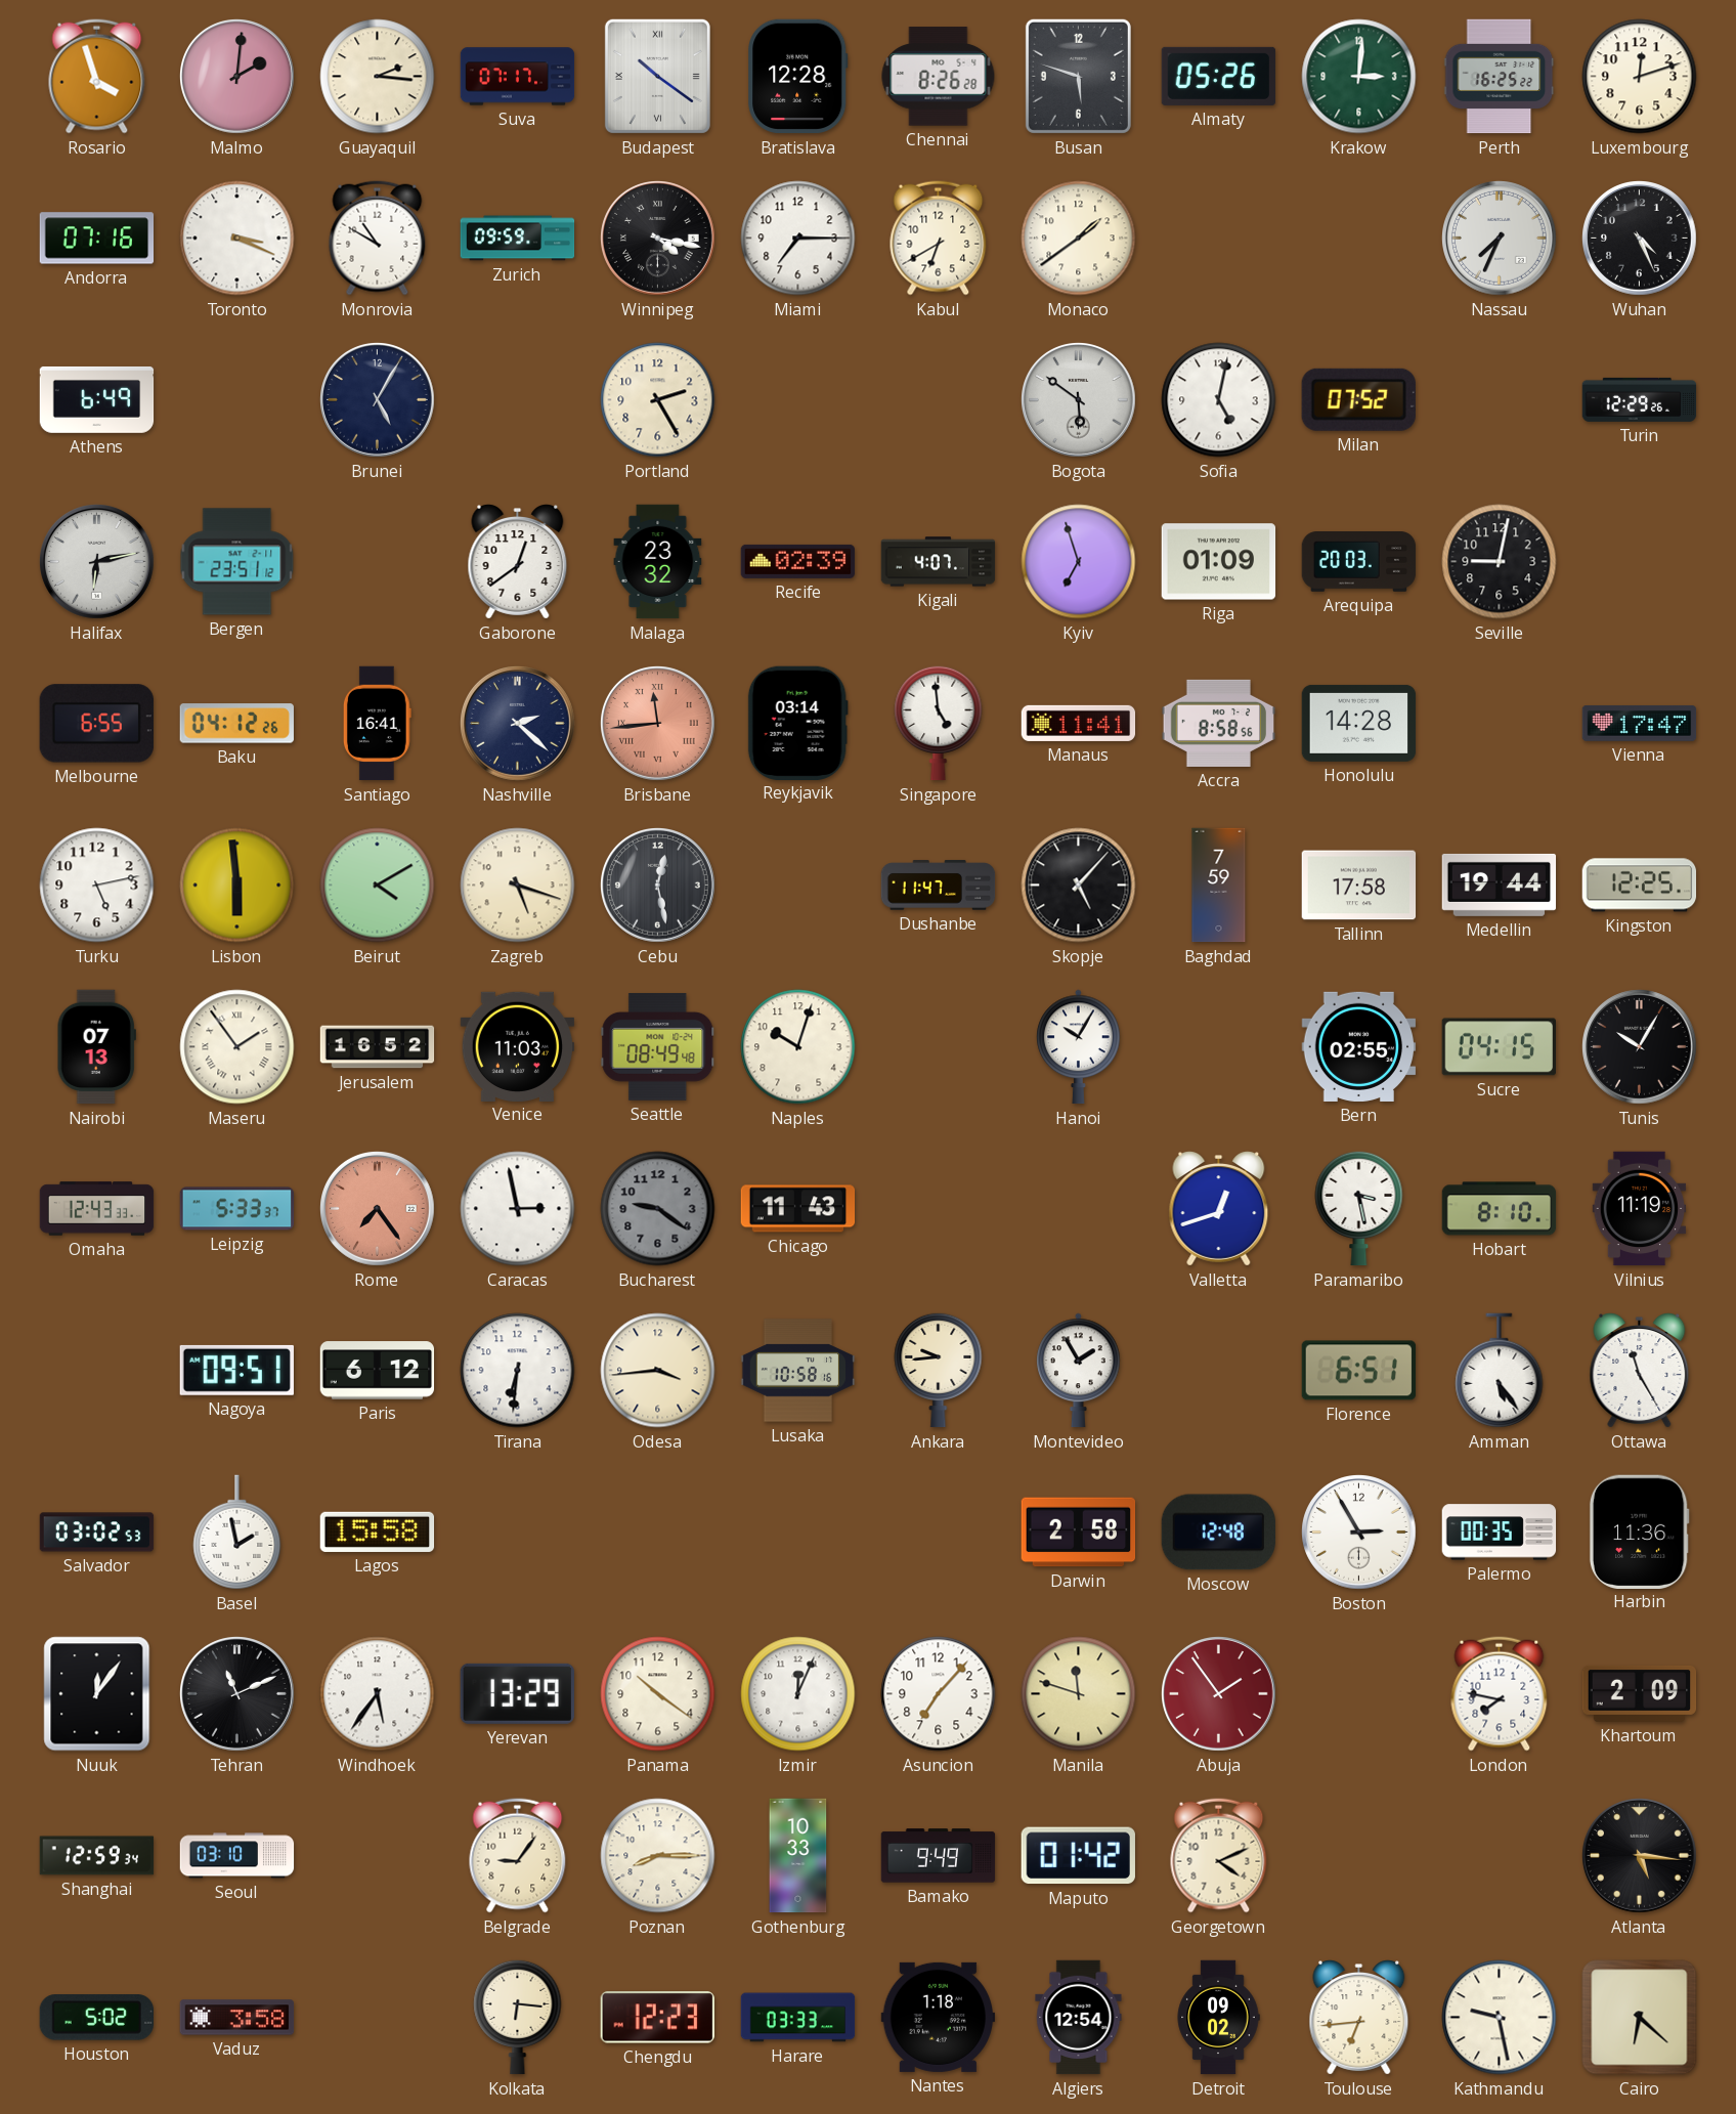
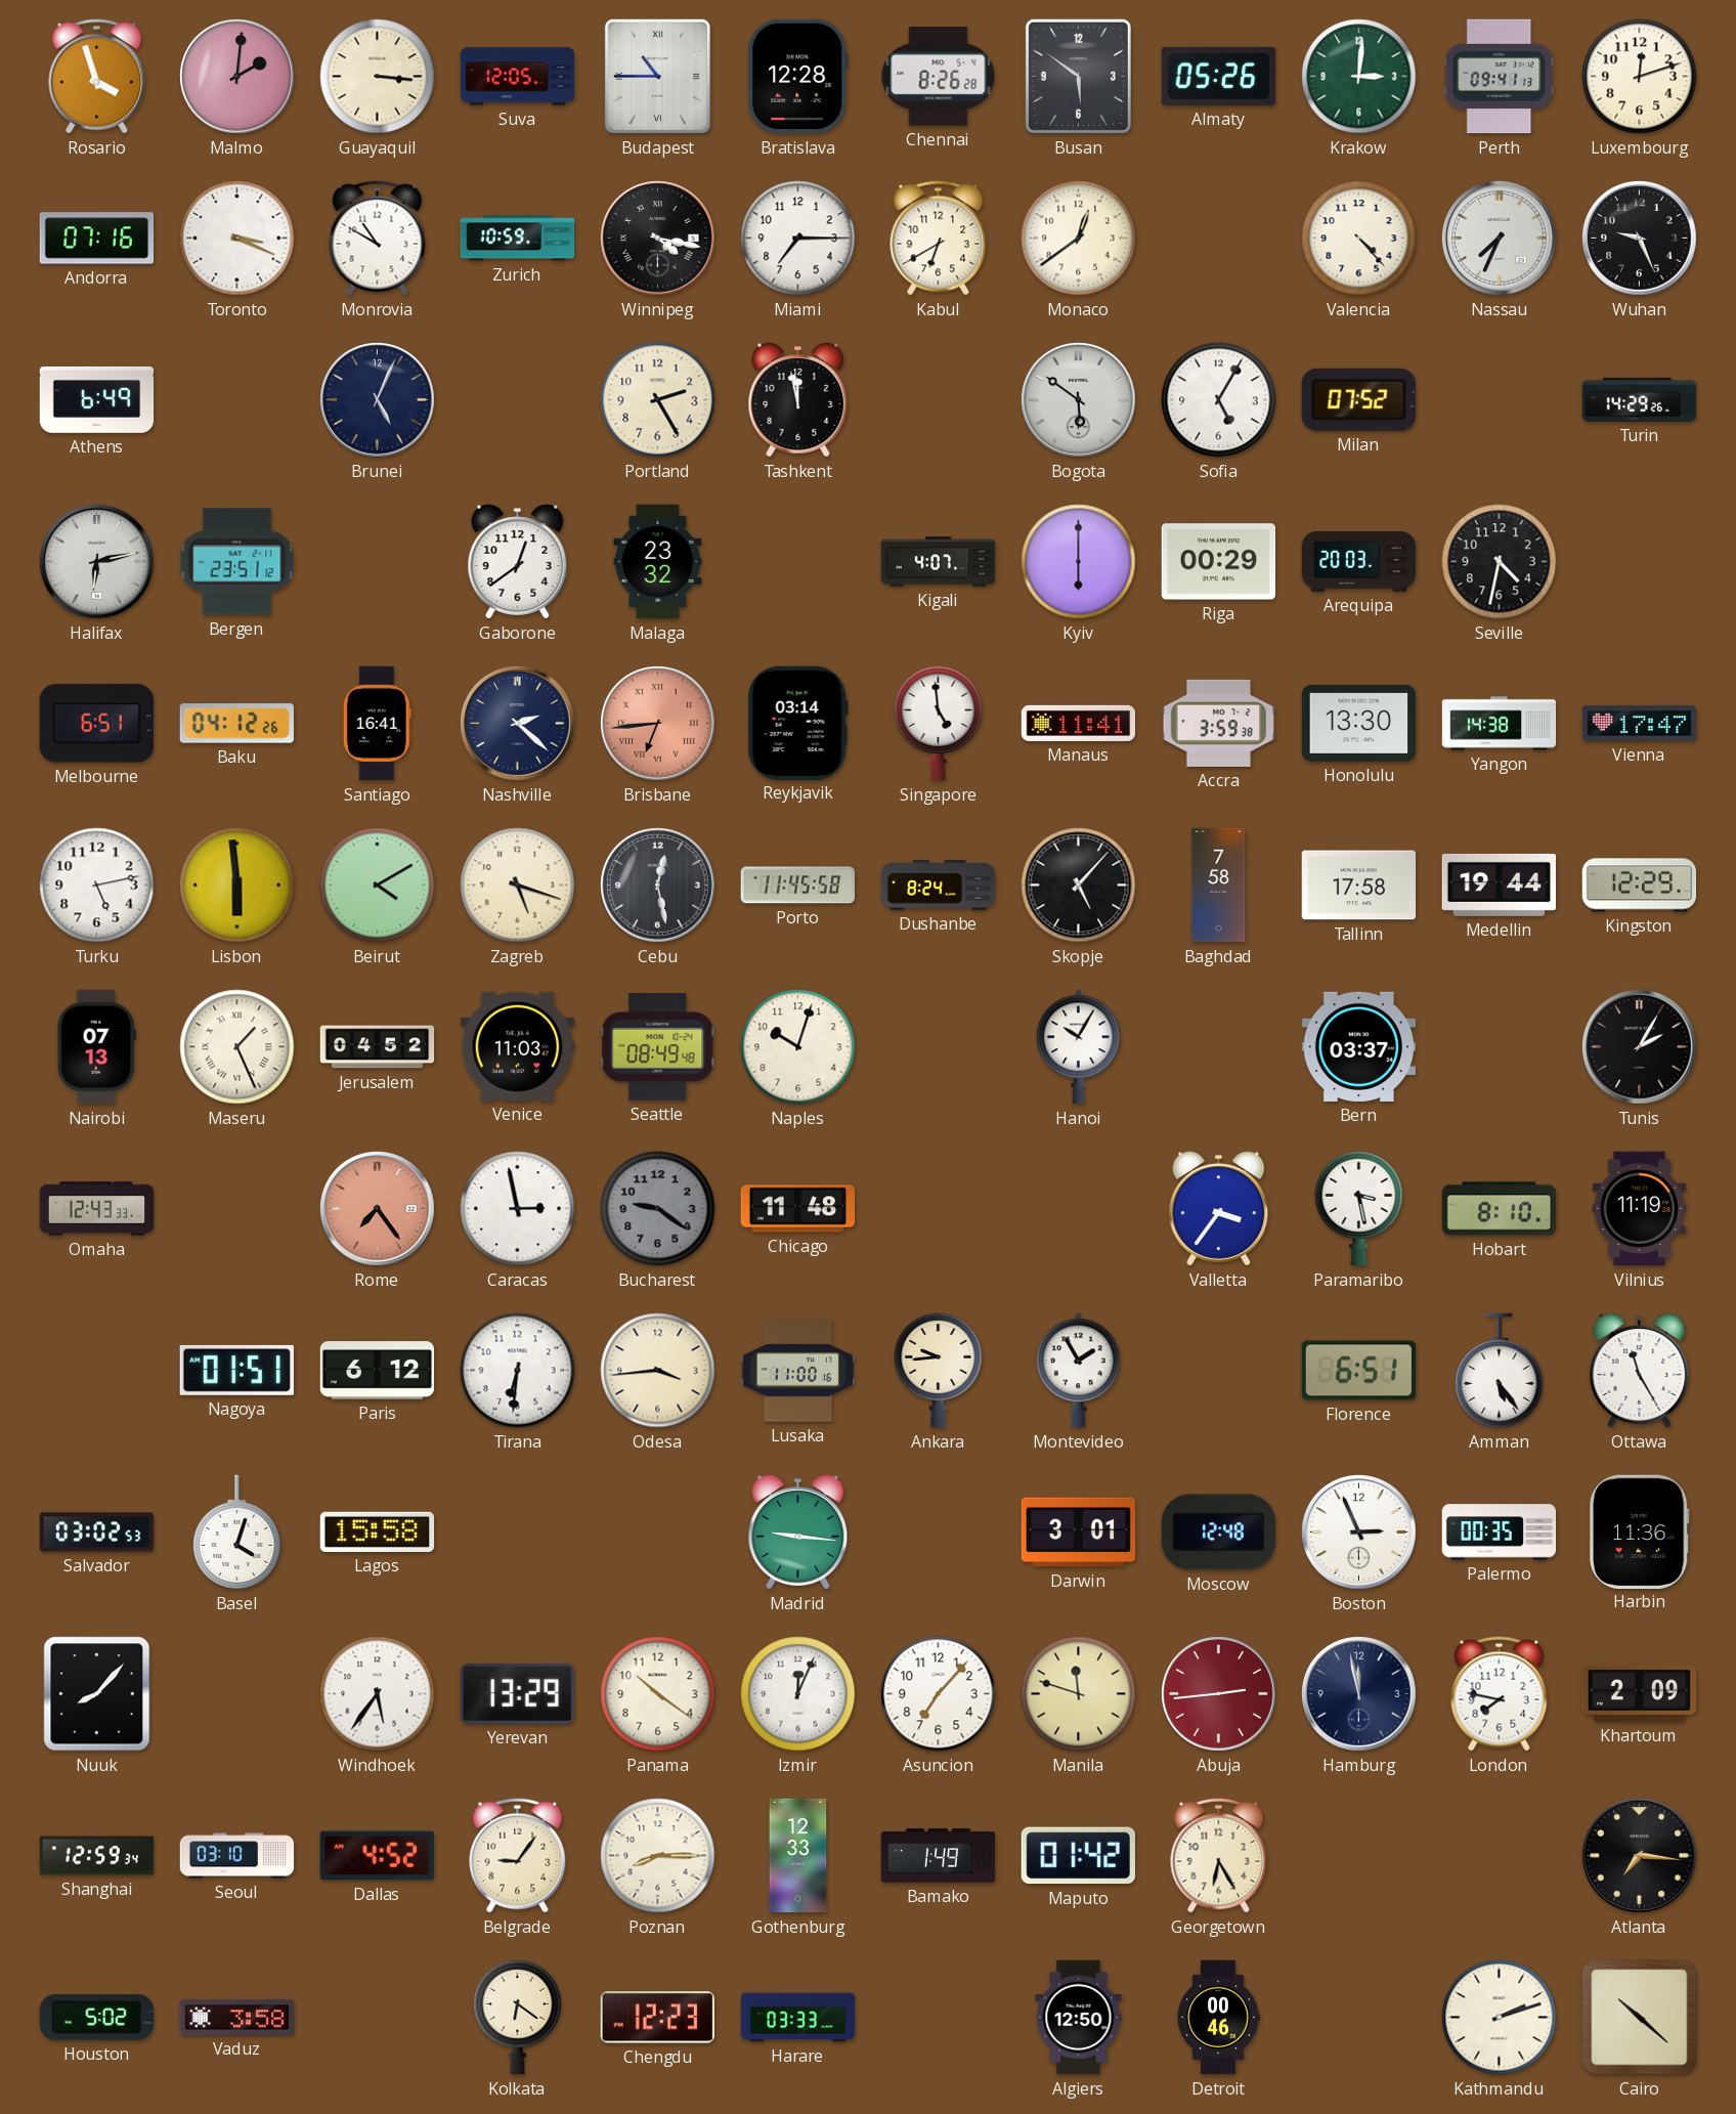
Guayaquil: 2:16 -> 3:16
Suva: 07:17 -> 12:05
Budapest: 10:21 -> 10:45
Busan: 5:48 -> 5:51
Perth: 16:25 -> 09:41
Zurich: 09:59 -> 10:59
Monaco: 1:39 -> 12:39
Valencia: none -> 4:23
Wuhan: 4:26 -> 9:26
Brunei: 5:05 -> 5:04
Tashkent: none -> 11:58
Sofia: 5:02 -> 5:05
Turin: 12:29 -> 14:29
Recife: 02:39 -> none
Kyiv: 6:57 -> 6:00
Riga: 01:09 -> 00:29
Seville: 9:02 -> 4:32
Melbourne: 6:55 -> 6:51
Brisbane: 11:44 -> 6:44
Accra: 8:58 -> 3:59
Honolulu: 14:28 -> 13:30
Yangon: none -> 14:38
Porto: none -> 11:45
Dushanbe: 11:47 -> 8:24
Baghdad: 7:59 -> 7:58
Kingston: 12:25 -> 12:29
Maseru: 1:54 -> 1:26
Jerusalem: 16:52 -> 04:52
Bern: 02:55 -> 03:37
Sucre: 04:15 -> none
Tunis: 10:05 -> 2:05
Leipzig: 5:33 -> none
Chicago: 11:43 -> 11:48
Valletta: 12:42 -> 3:36
Nagoya: 09:51 -> 01:51
Lusaka: 10:58 -> 11:00
Basel: 1:58 -> 4:03
Madrid: none -> 9:16
Darwin: 2:58 -> 3:01
Boston: 2:55 -> 2:56
Nuuk: 12:06 -> 8:07
Tehran: 11:11 -> none
Abuja: 1:54 -> 2:44
Hamburg: none -> 11:58
Dallas: none -> 4:52
Gothenburg: 10:33 -> 12:33
Bamako: 9:49 -> 1:49
Georgetown: 4:11 -> 6:25
Atlanta: 5:16 -> 7:16
Kolkata: 6:16 -> 6:21
Nantes: 1:18 -> none
Algiers: 12:54 -> 12:50
Detroit: 09:02 -> 00:46
Toulouse: 6:44 -> none
Kathmandu: 9:28 -> 2:12
Cairo: 6:22 -> 10:22
